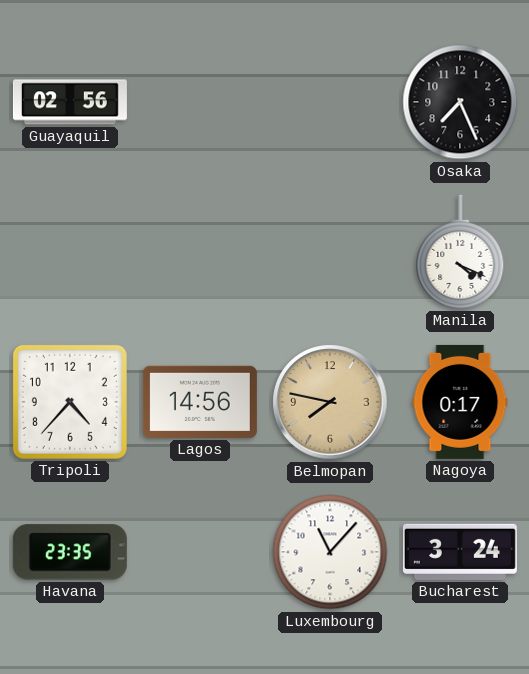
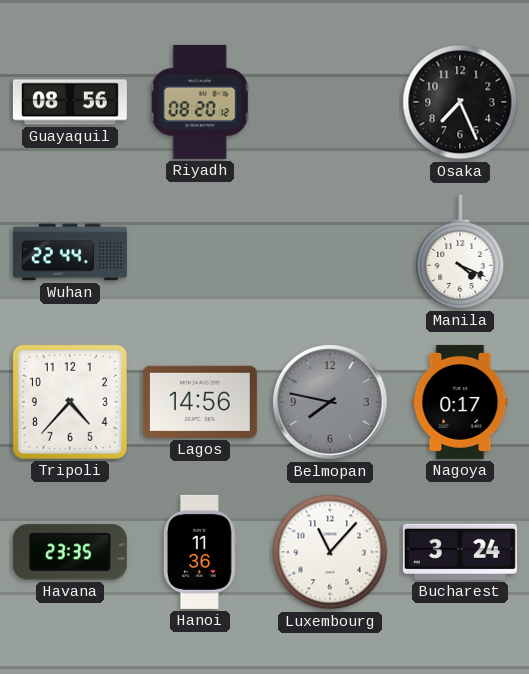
Guayaquil: 02:56 -> 08:56
Riyadh: none -> 08:20
Wuhan: none -> 22:44
Belmopan dial: champagne -> grey
Hanoi: none -> 11:36
